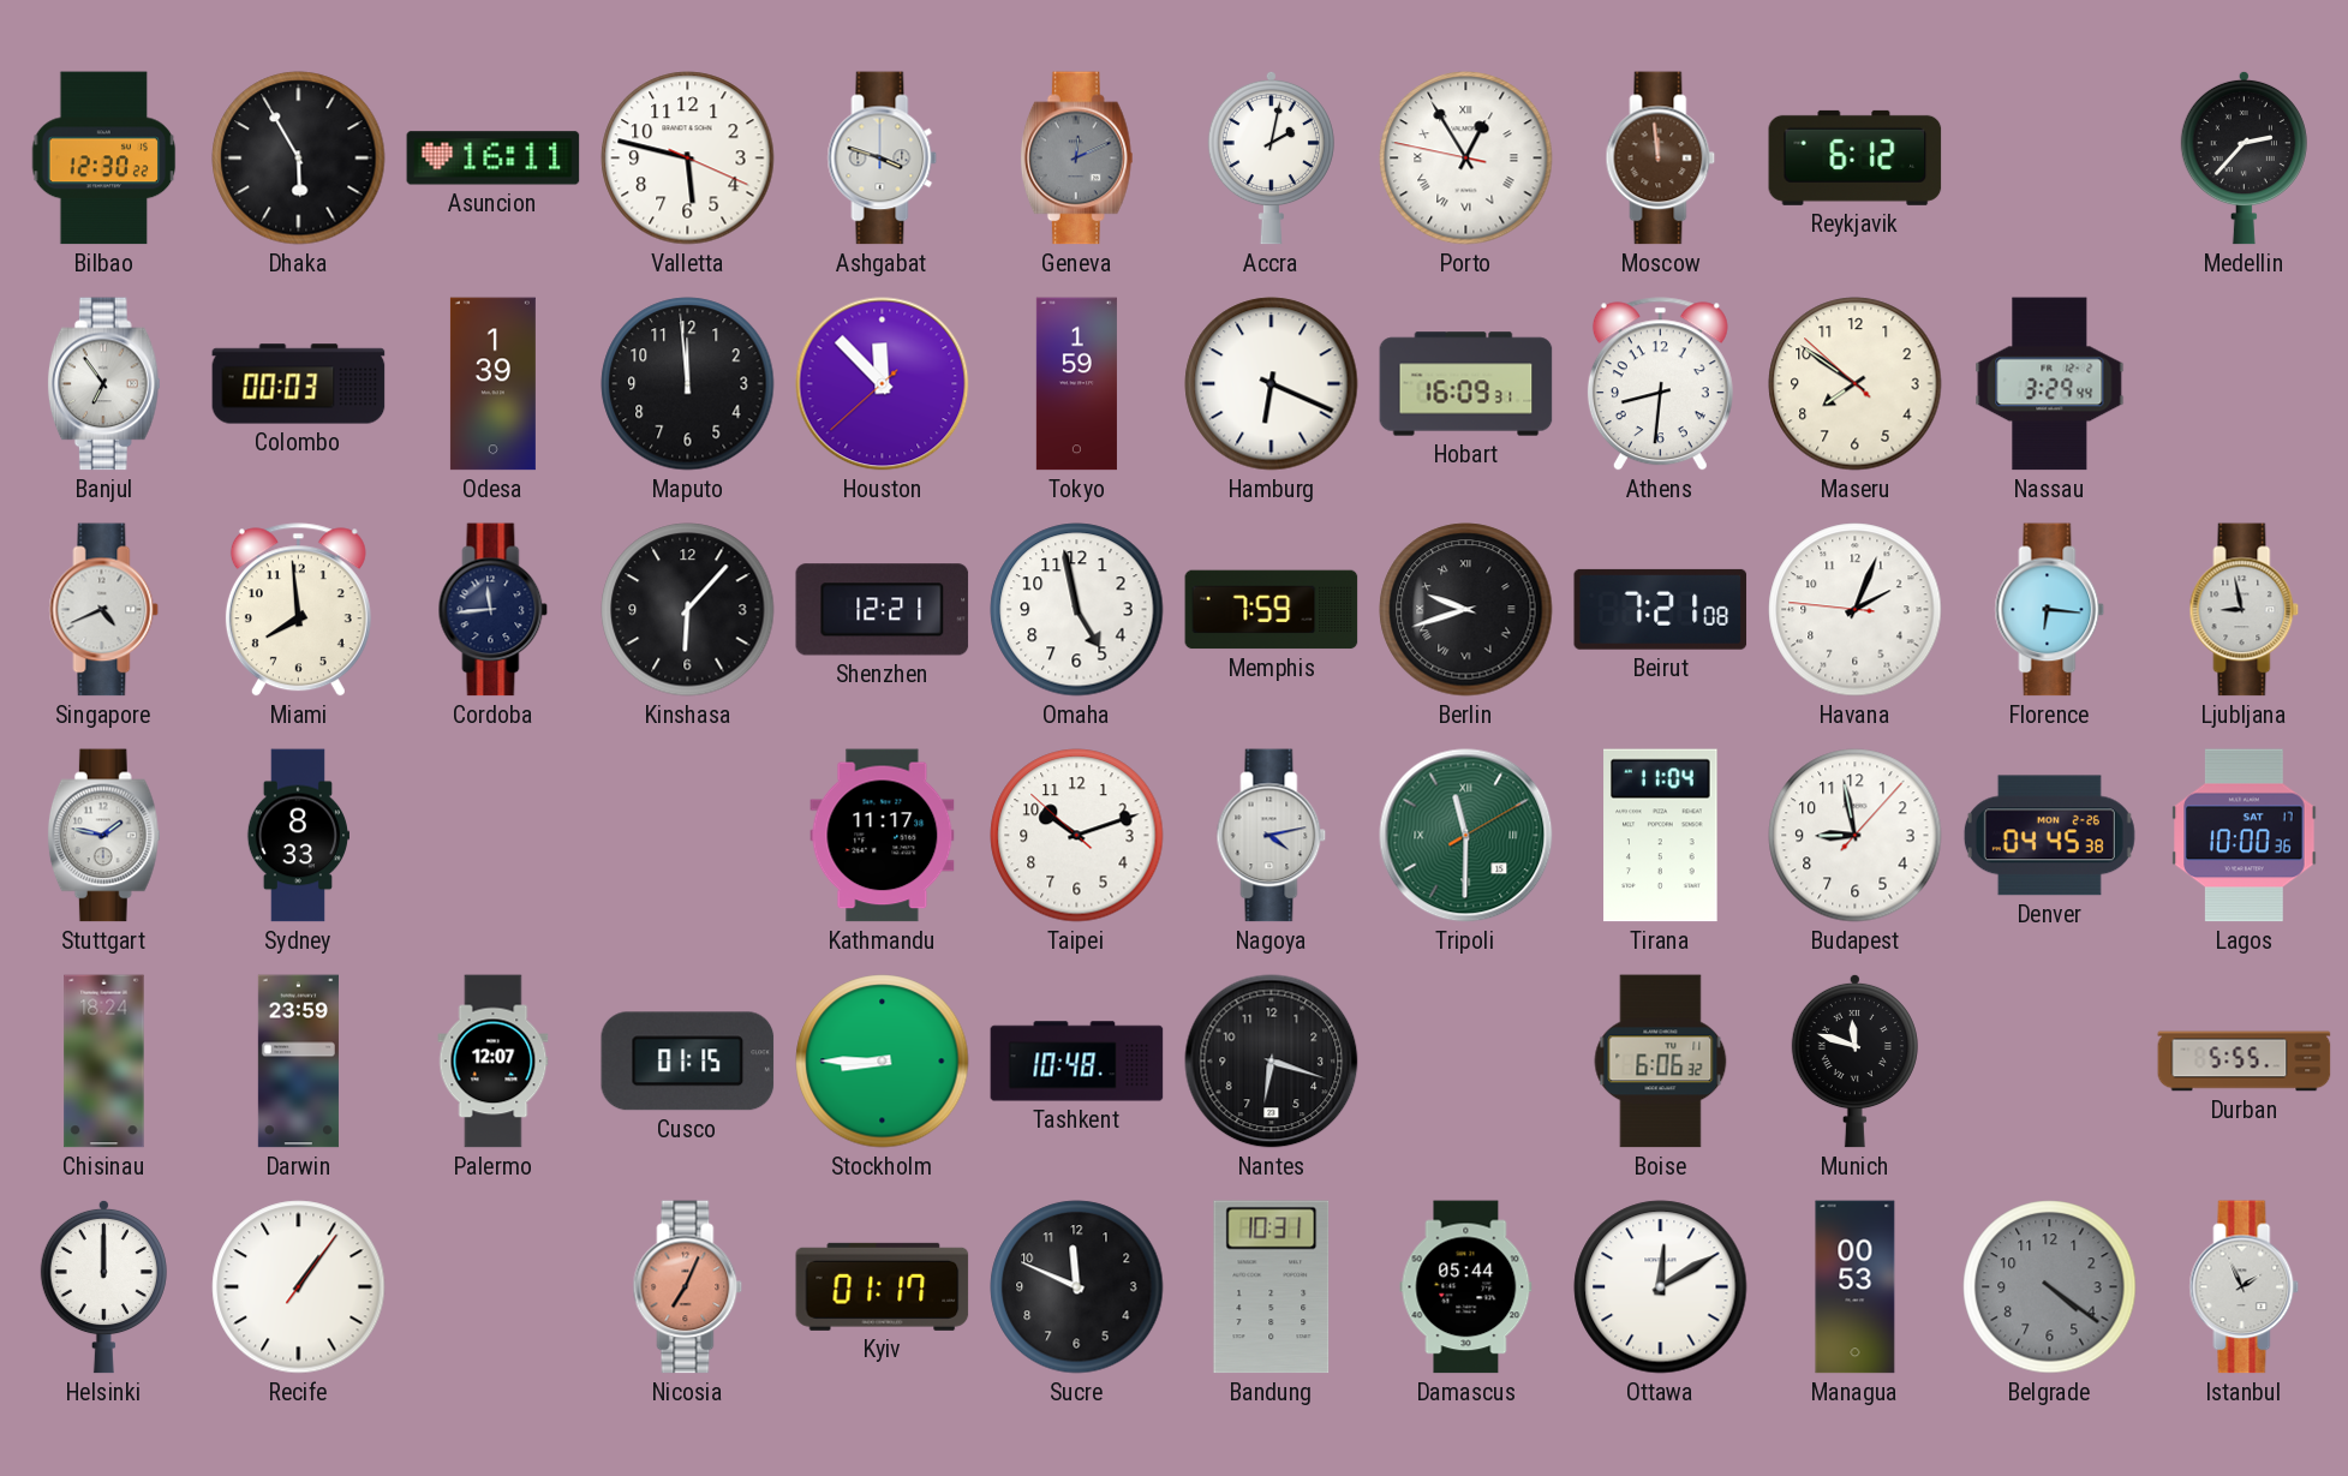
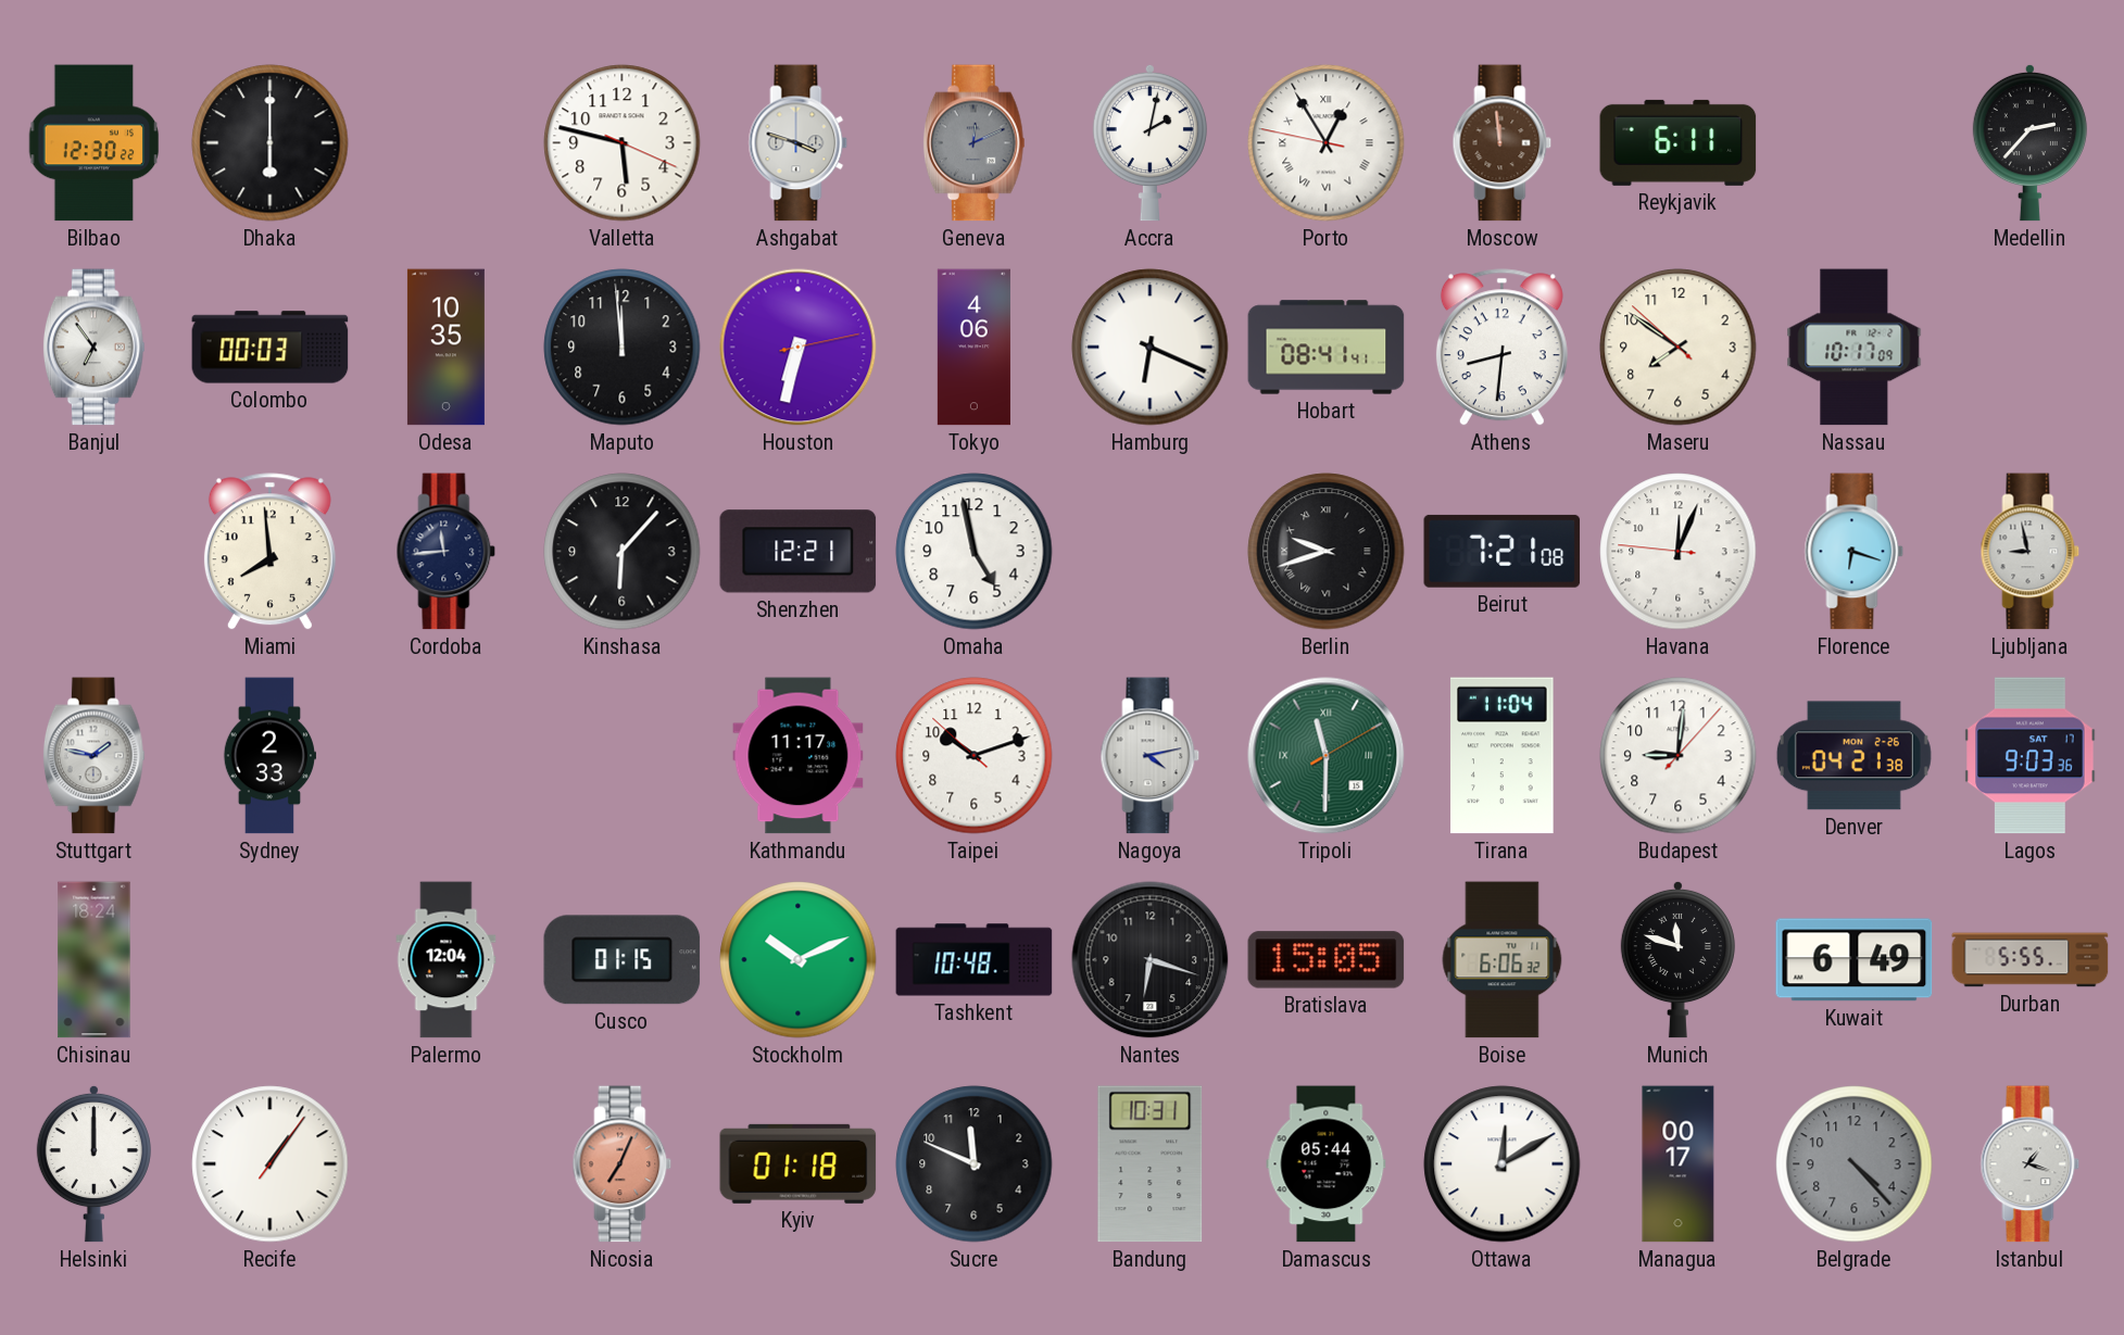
Dhaka: 5:55 -> 6:00
Asuncion: 16:11 -> none
Reykjavik: 6:12 -> 6:11
Odesa: 1:39 -> 10:35
Houston: 11:52 -> 6:32
Tokyo: 1:59 -> 4:06
Hobart: 16:09 -> 08:41
Nassau: 3:29 -> 10:17
Singapore: 4:41 -> none
Memphis: 7:59 -> none
Havana: 2:03 -> 12:03
Florence: 6:16 -> 6:18
Sydney: 8:33 -> 2:33
Budapest: 8:58 -> 9:01
Denver: 04:45 -> 04:21
Lagos: 10:00 -> 9:03
Darwin: 23:59 -> none
Palermo: 12:07 -> 12:04
Stockholm: 8:45 -> 10:11
Bratislava: none -> 15:05
Kuwait: none -> 6:49
Kyiv: 01:17 -> 01:18
Managua: 00:53 -> 00:17
Belgrade: 4:21 -> 4:23
Istanbul: 1:56 -> 1:18
